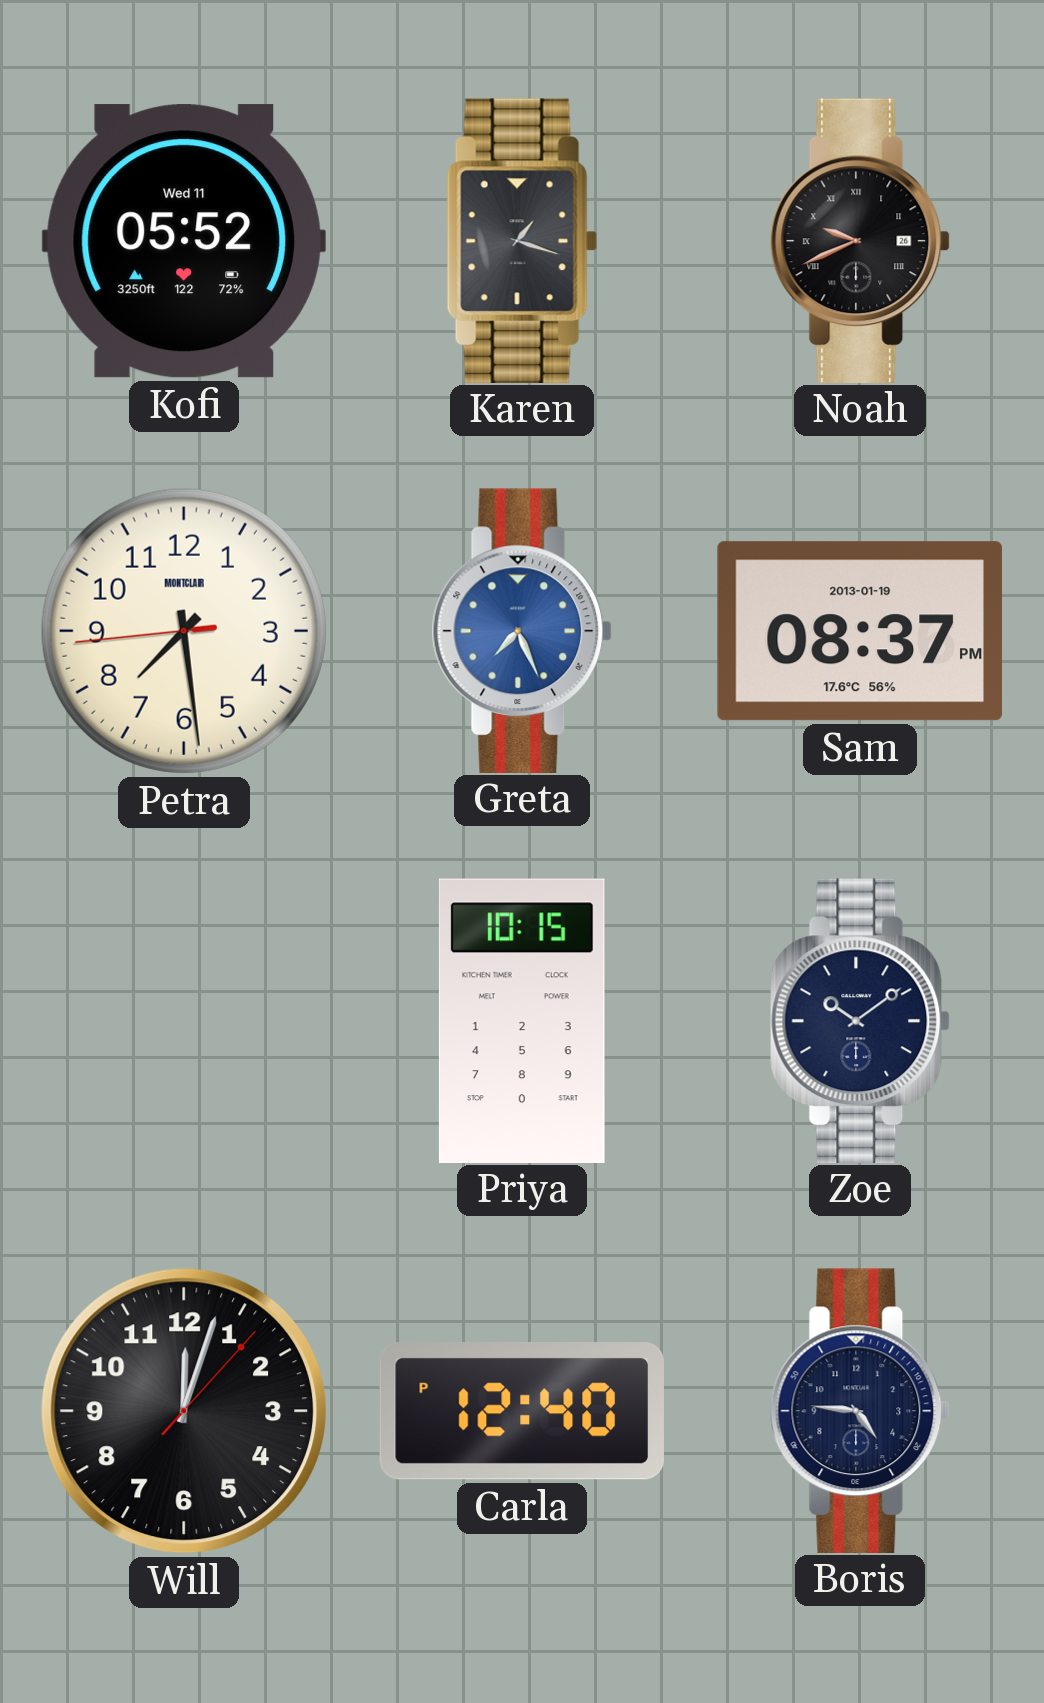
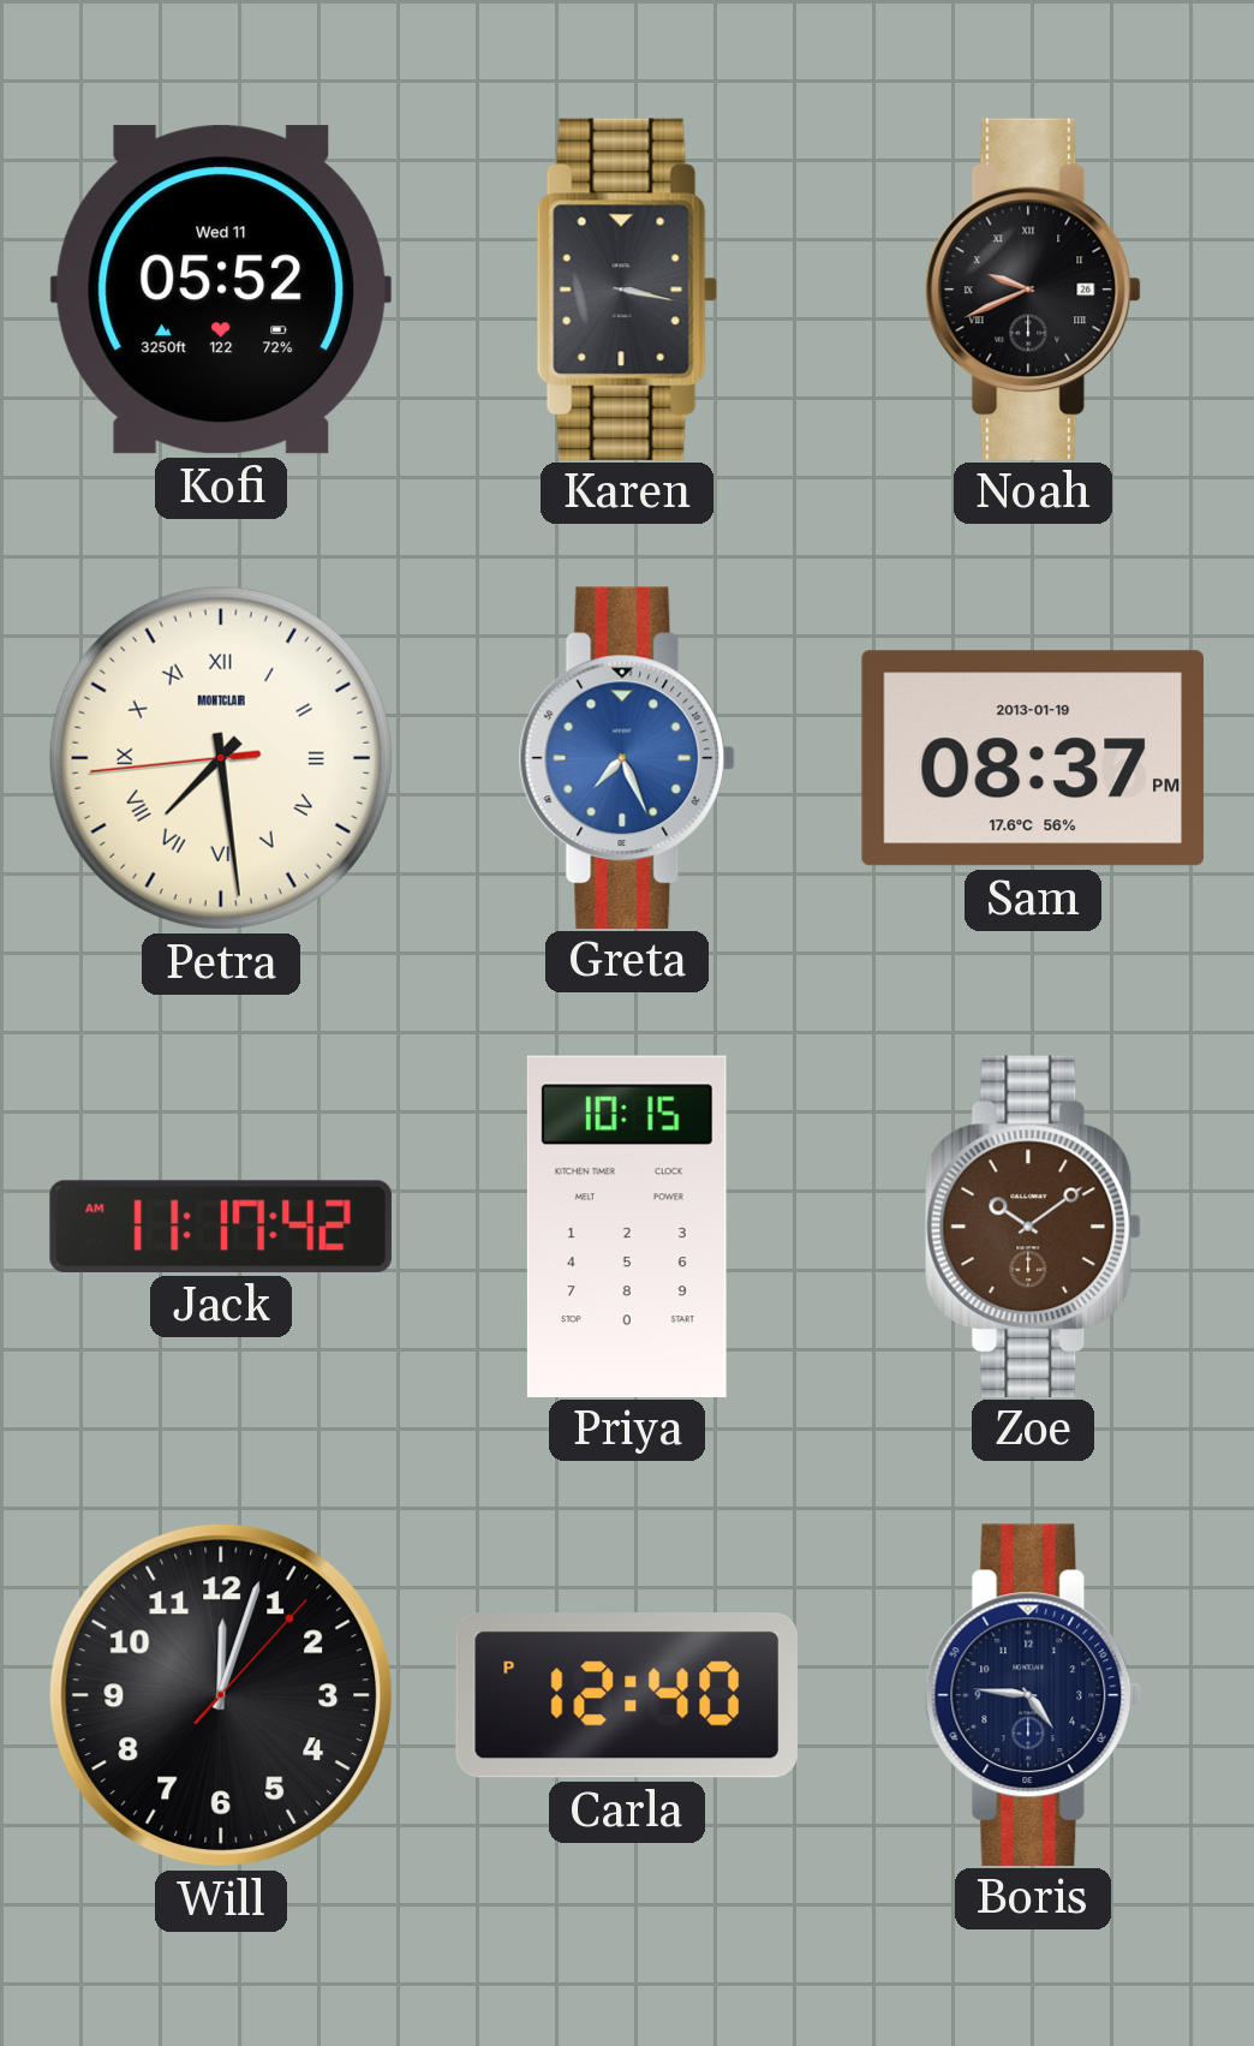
Karen: 1:18 -> 3:17
Petra numerals: Arabic -> Roman
Jack: none -> 11:17
Zoe dial: navy -> brown
